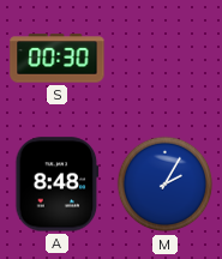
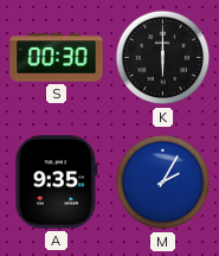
K: none -> 6:00
A: 8:48 -> 9:35
